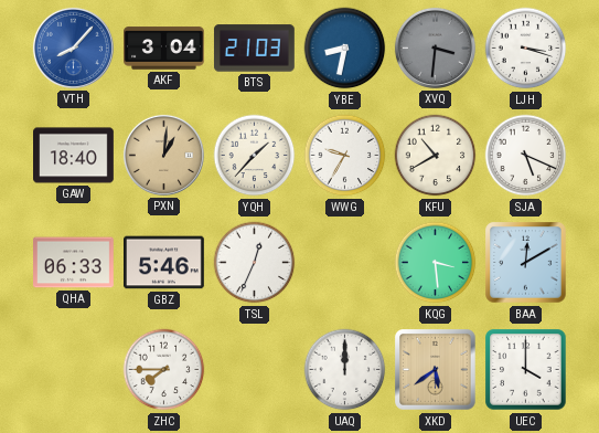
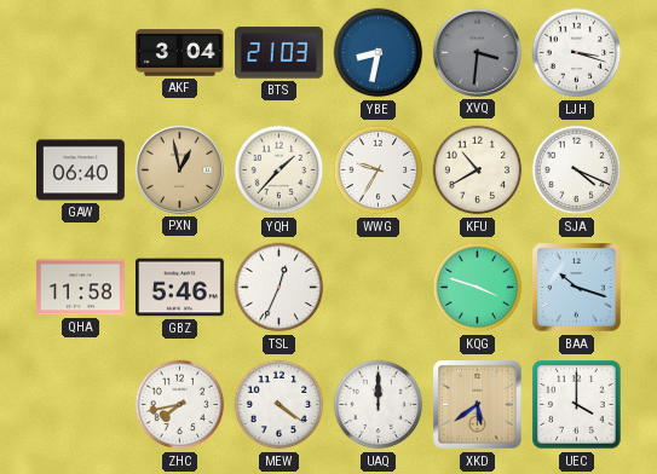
VTH: 8:07 -> none
GAW: 18:40 -> 06:40
PXN: 1:01 -> 12:58
SJA: 5:19 -> 4:19
QHA: 06:33 -> 11:58
KQG: 3:29 -> 3:48
BAA: 12:10 -> 10:18
ZHC: 7:45 -> 7:43
MEW: none -> 4:21
